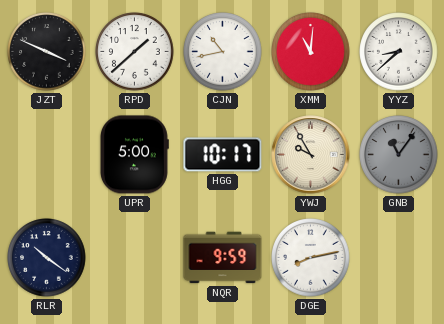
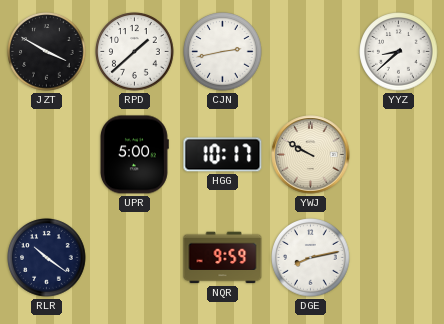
JZT: 3:49 -> 3:50
CJN: 10:43 -> 2:43
XMM: 11:01 -> none
YWJ: 9:55 -> 9:50
GNB: 11:06 -> none
